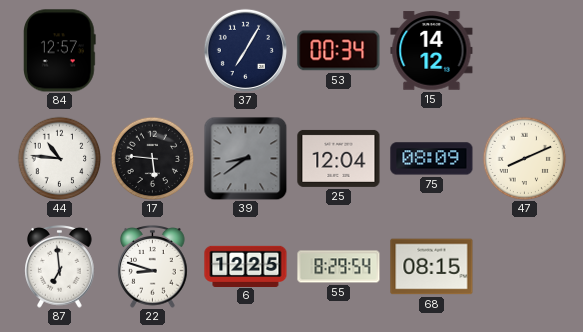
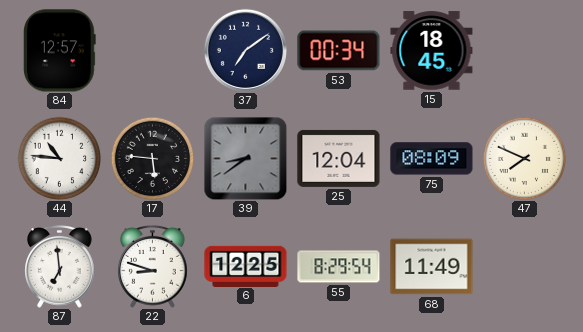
37: 7:05 -> 7:09
15: 14:12 -> 18:45
47: 8:11 -> 7:49
68: 08:15 -> 11:49
